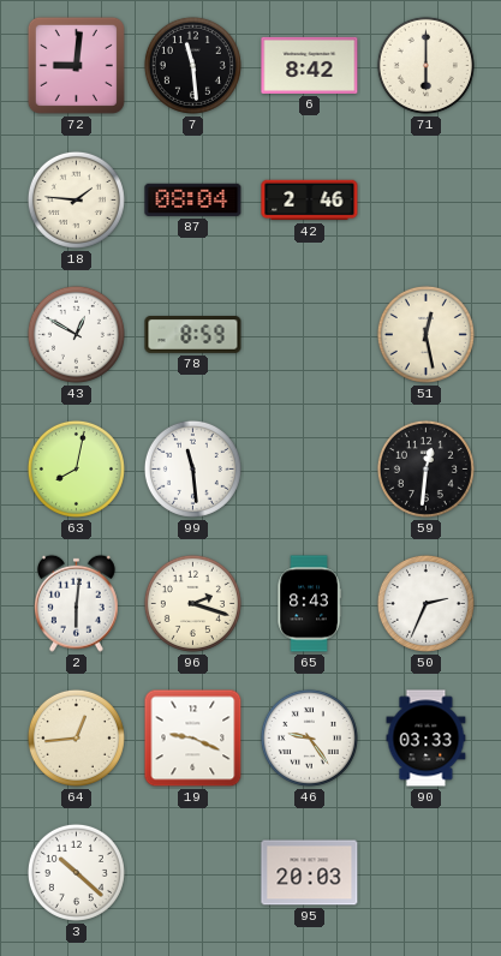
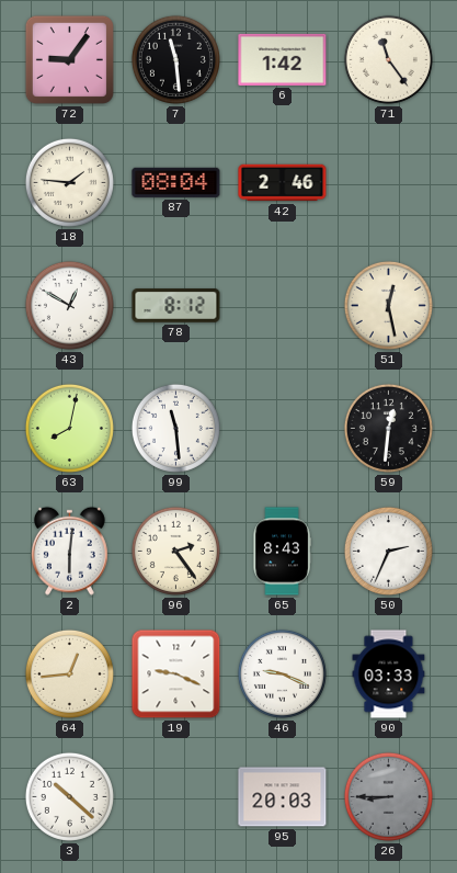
72: 9:01 -> 9:06
6: 8:42 -> 1:42
71: 6:00 -> 11:24
78: 8:59 -> 8:12
96: 2:18 -> 2:24
46: 9:24 -> 9:19
26: none -> 8:45
